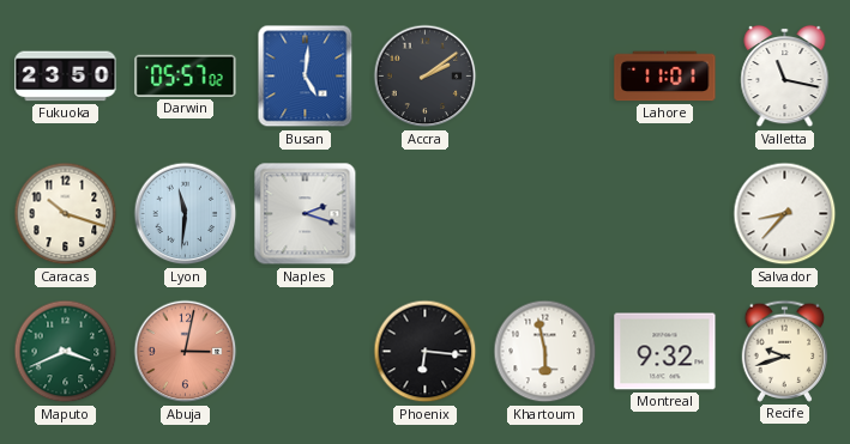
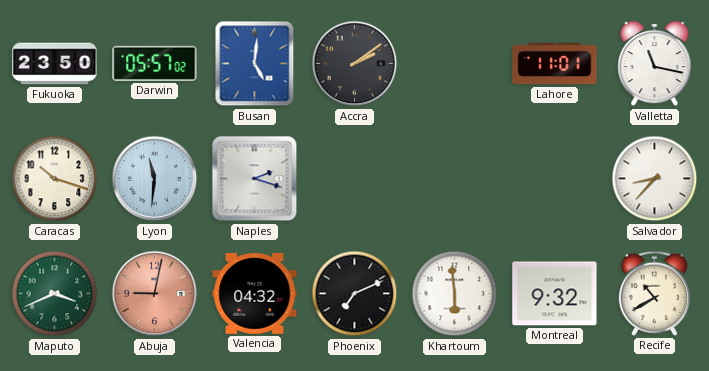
Abuja: 3:02 -> 9:02
Valencia: none -> 04:32
Phoenix: 6:16 -> 7:11
Khartoum: 5:58 -> 5:59
Recife: 9:42 -> 10:40
